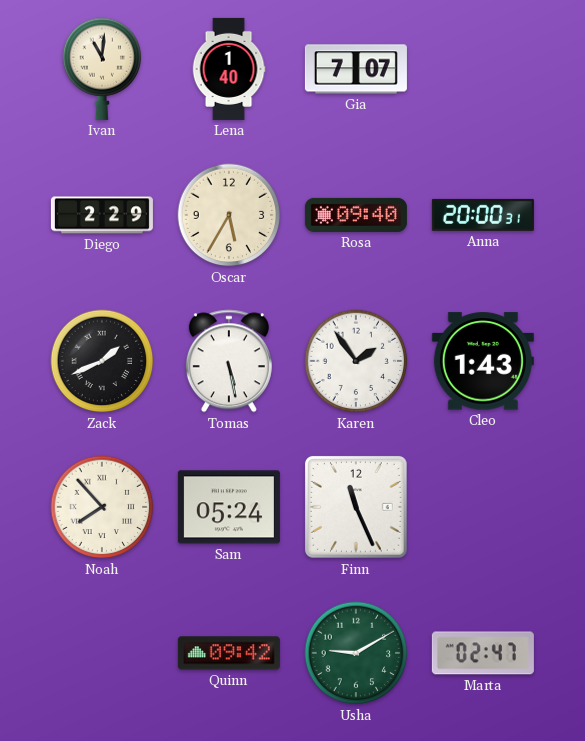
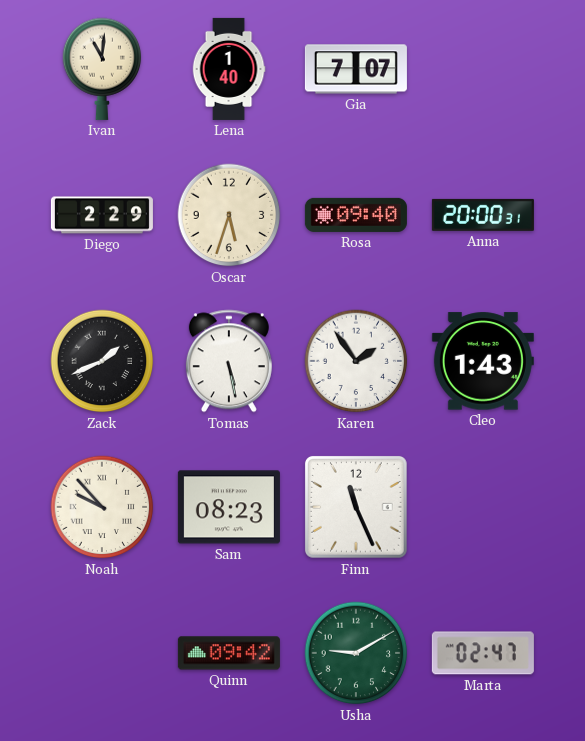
Oscar: 5:35 -> 5:33
Noah: 7:53 -> 9:53
Sam: 05:24 -> 08:23
